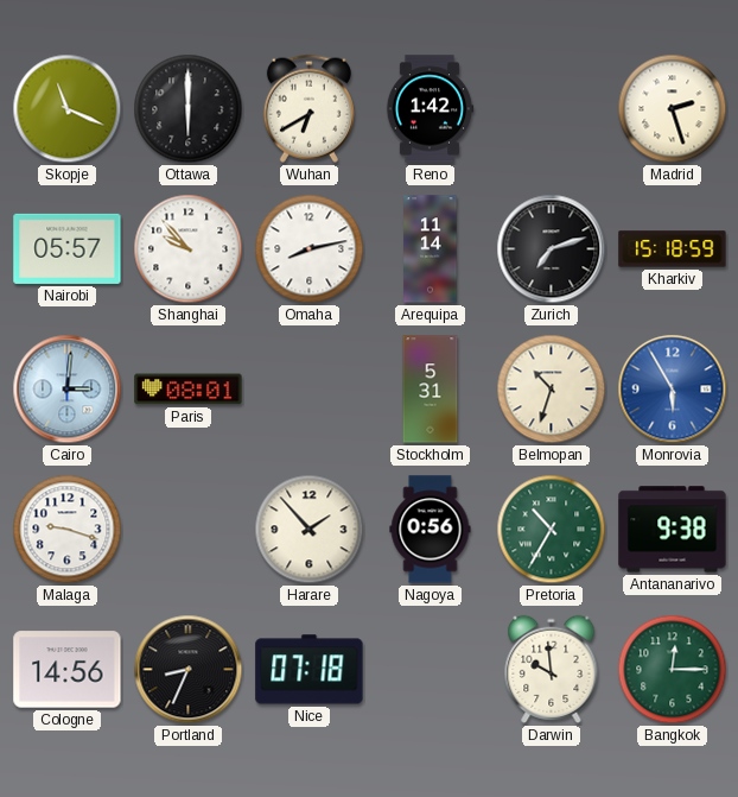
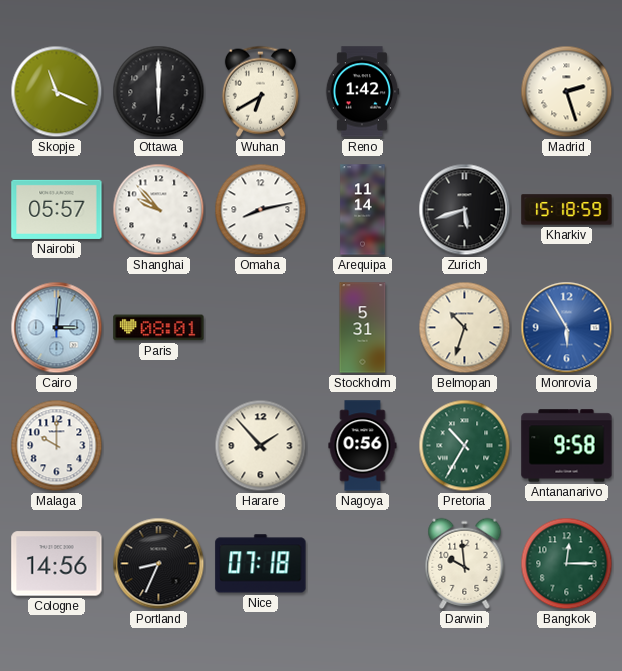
Zurich: 7:12 -> 5:42
Malaga: 9:18 -> 10:00
Antananarivo: 9:38 -> 9:58
